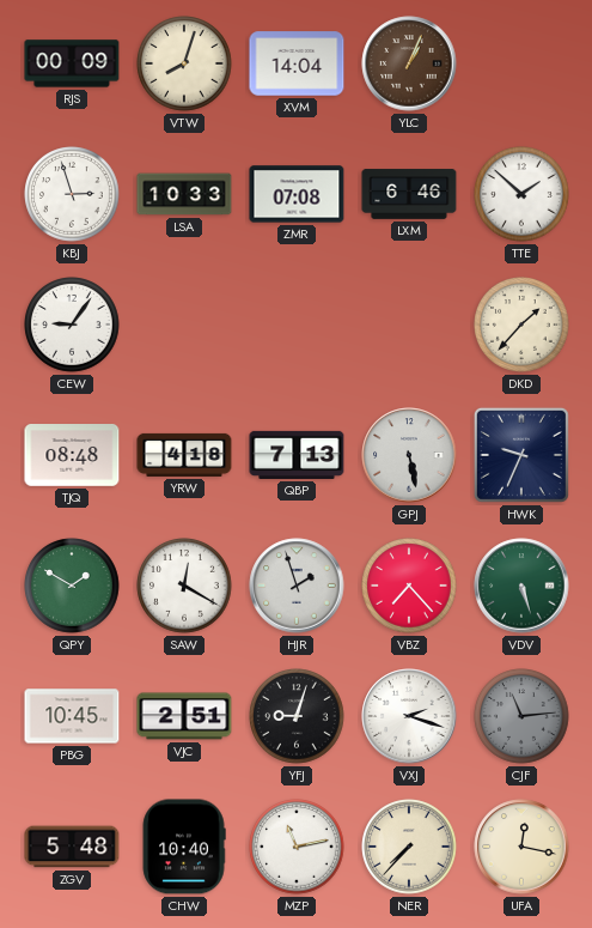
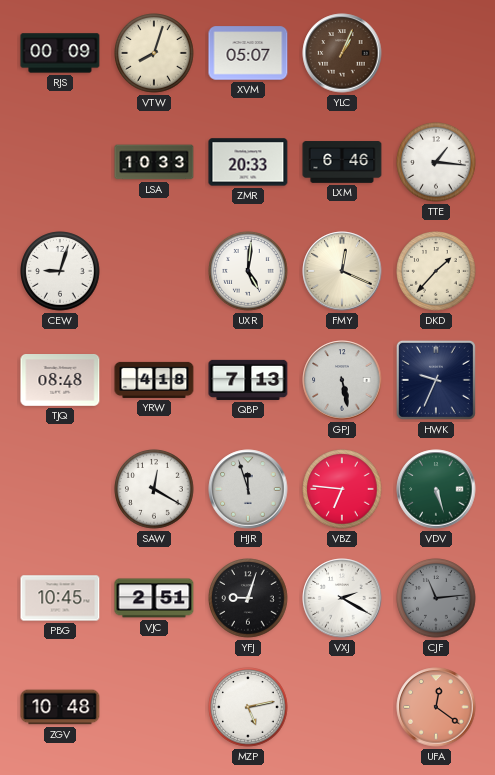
XVM: 14:04 -> 05:07
KBJ: 2:57 -> none
ZMR: 07:08 -> 20:33
TTE: 1:52 -> 1:16
CEW: 9:06 -> 9:03
UXR: none -> 5:01
FMY: none -> 12:19
QPY: 1:50 -> none
HJR: 1:57 -> 11:57
VBZ: 7:23 -> 6:46
VXJ: 2:18 -> 2:20
ZGV: 5:48 -> 10:48
CHW: 10:40 -> none
MZP: 11:13 -> 5:13
NER: 7:37 -> none
UFA: 12:17 -> 12:21
UFA dial: cream -> salmon
